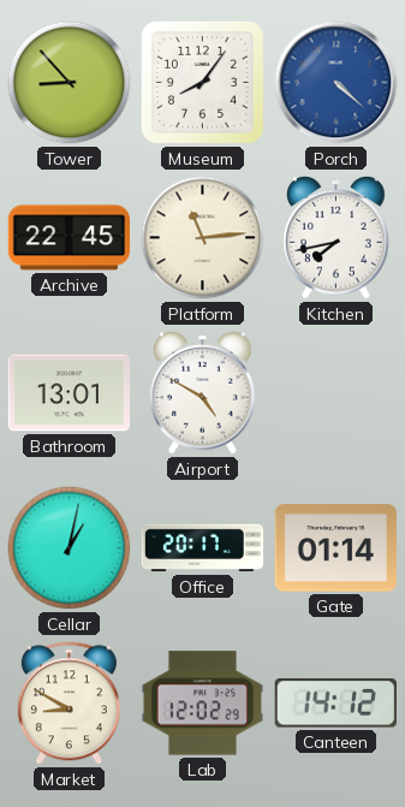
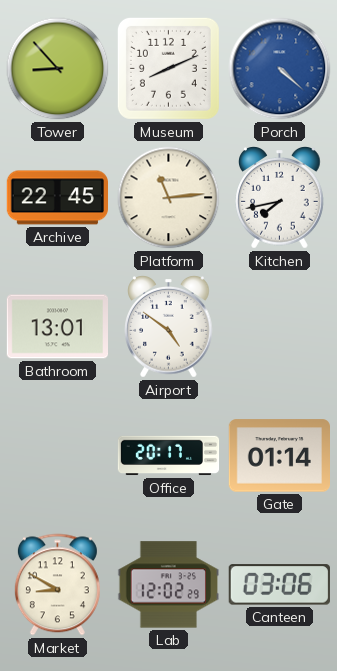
Museum: 8:06 -> 8:11
Airport: 4:50 -> 4:51
Cellar: 1:02 -> none
Canteen: 14:12 -> 03:06
